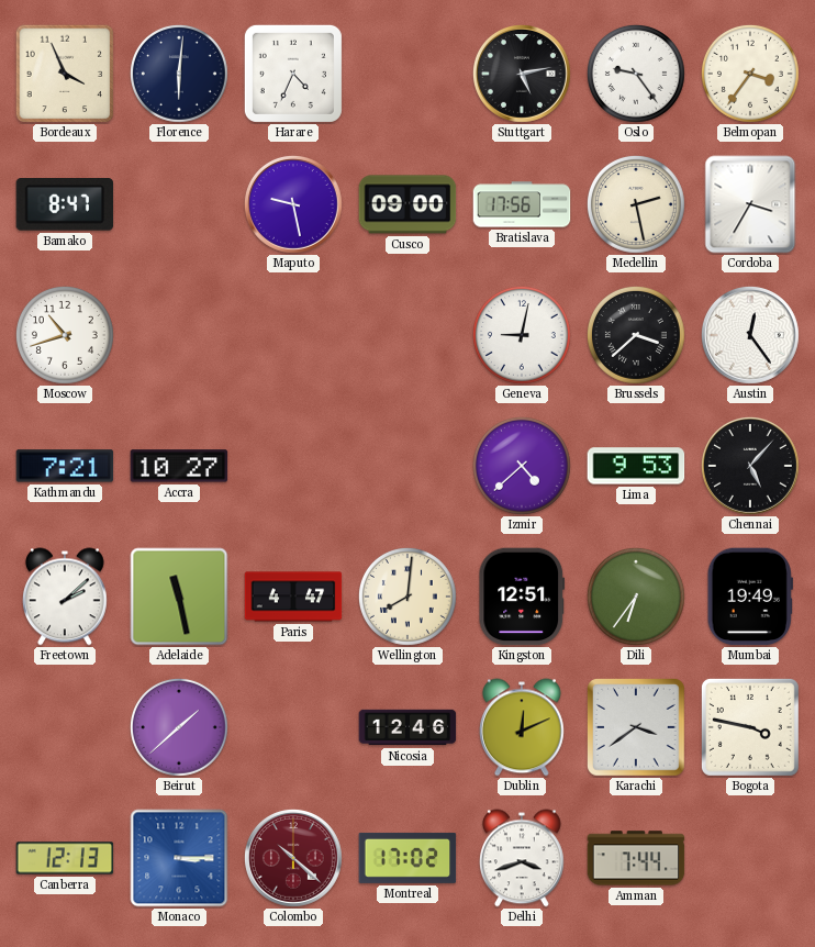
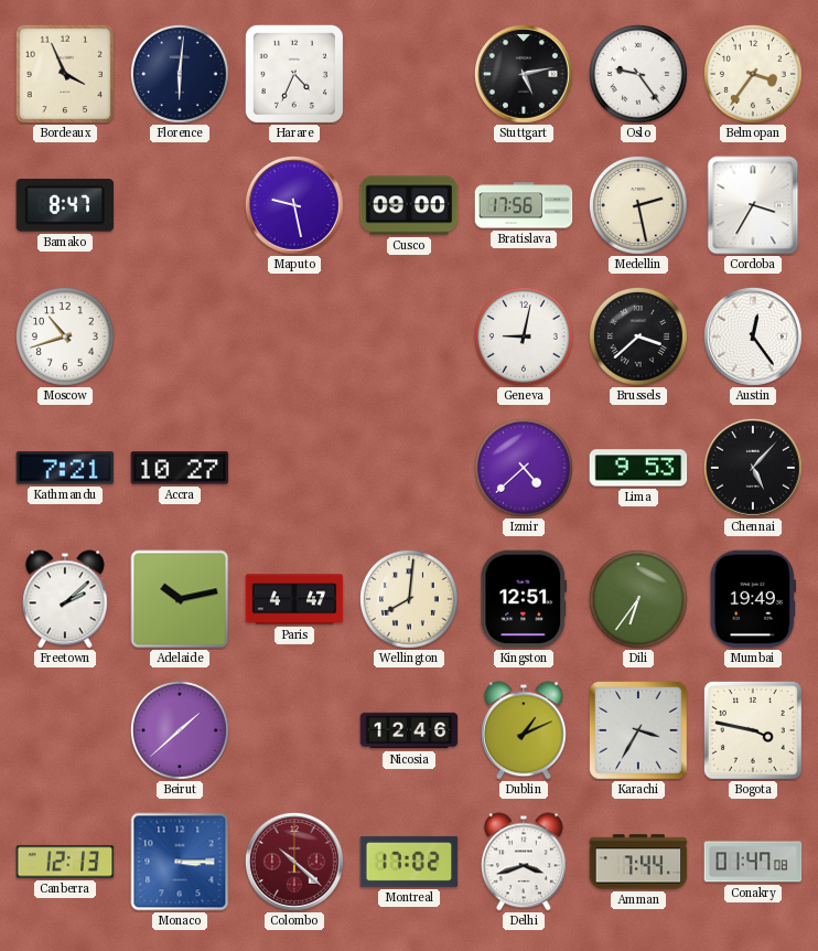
Adelaide: 11:28 -> 10:13
Dublin: 12:11 -> 1:11
Karachi: 3:39 -> 3:35
Conakry: none -> 01:47
